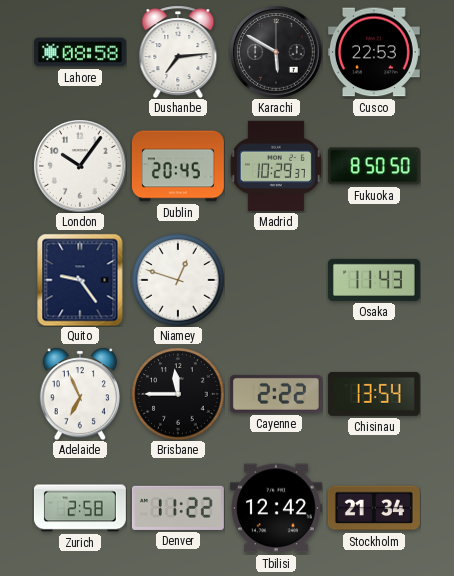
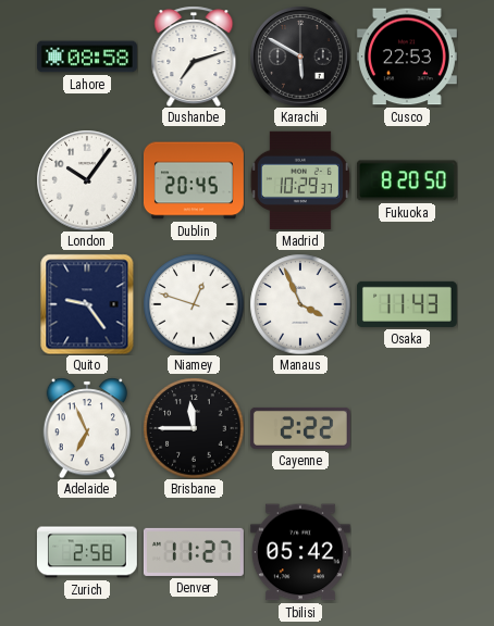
Dushanbe: 7:14 -> 7:12
Fukuoka: 8:50 -> 8:20
Manaus: none -> 3:56
Chisinau: 13:54 -> none
Denver: 11:22 -> 11:27
Tbilisi: 12:42 -> 05:42
Stockholm: 21:34 -> none
